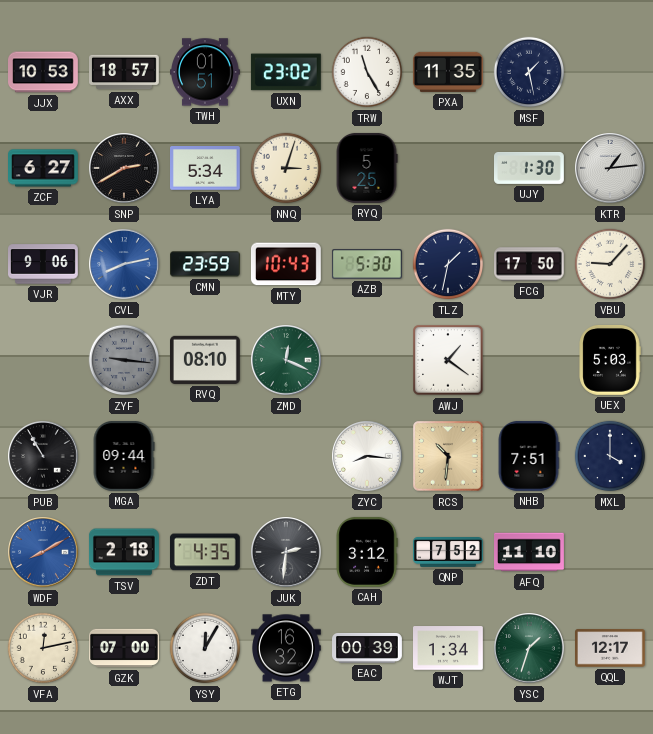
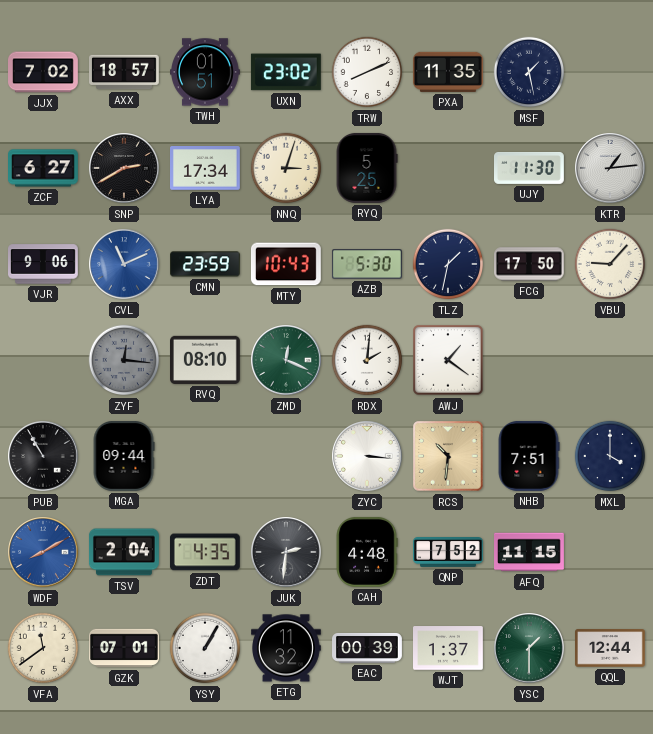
JJX: 10:53 -> 7:02
TRW: 11:25 -> 8:11
LYA: 5:34 -> 17:34
UJY: 1:30 -> 11:30
CVL: 8:13 -> 11:11
ZYF: 9:16 -> 12:16
RDX: none -> 2:01
UEX: 5:03 -> none
ZYC: 8:16 -> 3:16
TSV: 2:18 -> 2:04
CAH: 3:12 -> 4:48
AFQ: 11:10 -> 11:15
VFA: 12:13 -> 11:39
GZK: 07:00 -> 07:01
YSY: 12:05 -> 1:05
ETG: 16:32 -> 11:32
WJT: 1:34 -> 1:37
YSC: 1:33 -> 1:30
QQL: 12:17 -> 12:44
